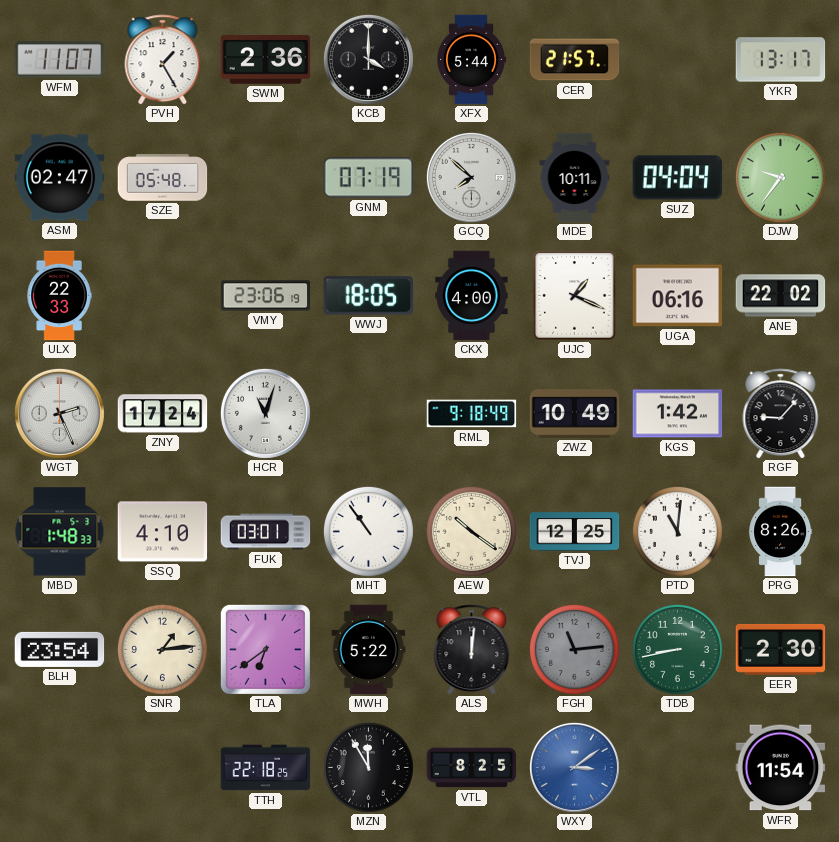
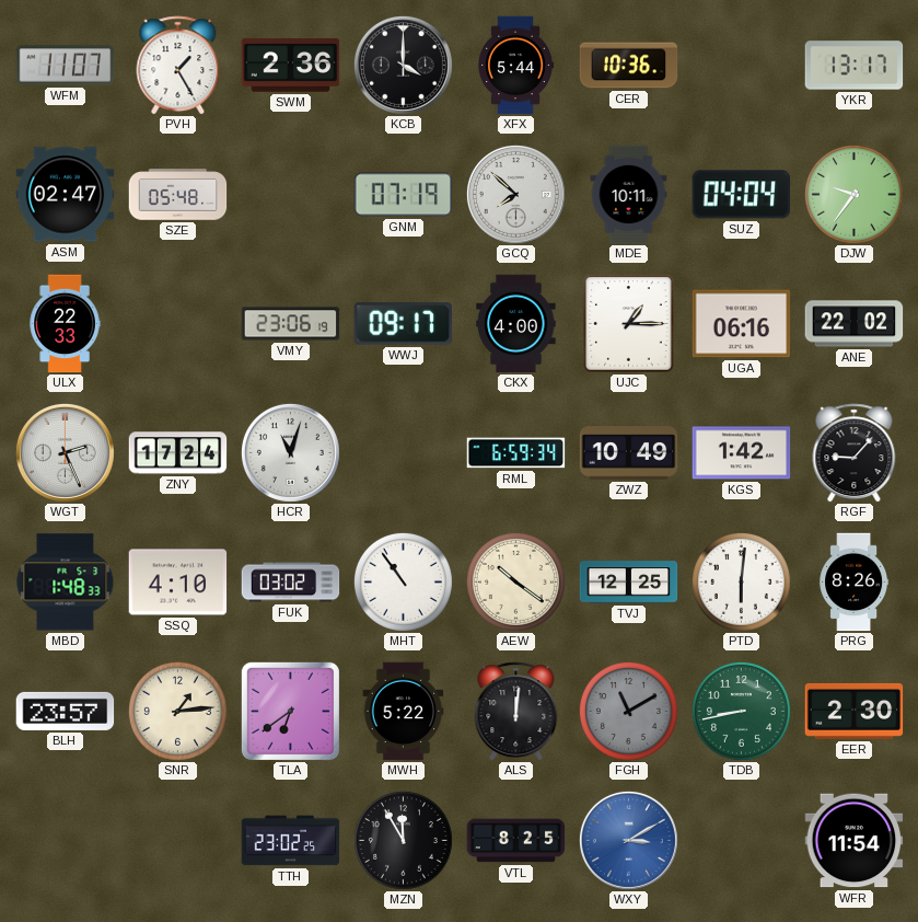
CER: 21:57 -> 10:36
WWJ: 18:05 -> 09:17
UJC: 1:19 -> 1:15
RML: 9:18 -> 6:59
FUK: 03:01 -> 03:02
PTD: 11:01 -> 6:01
BLH: 23:54 -> 23:57
FGH: 11:14 -> 11:10
TTH: 22:18 -> 23:02
WXY: 3:09 -> 3:10
